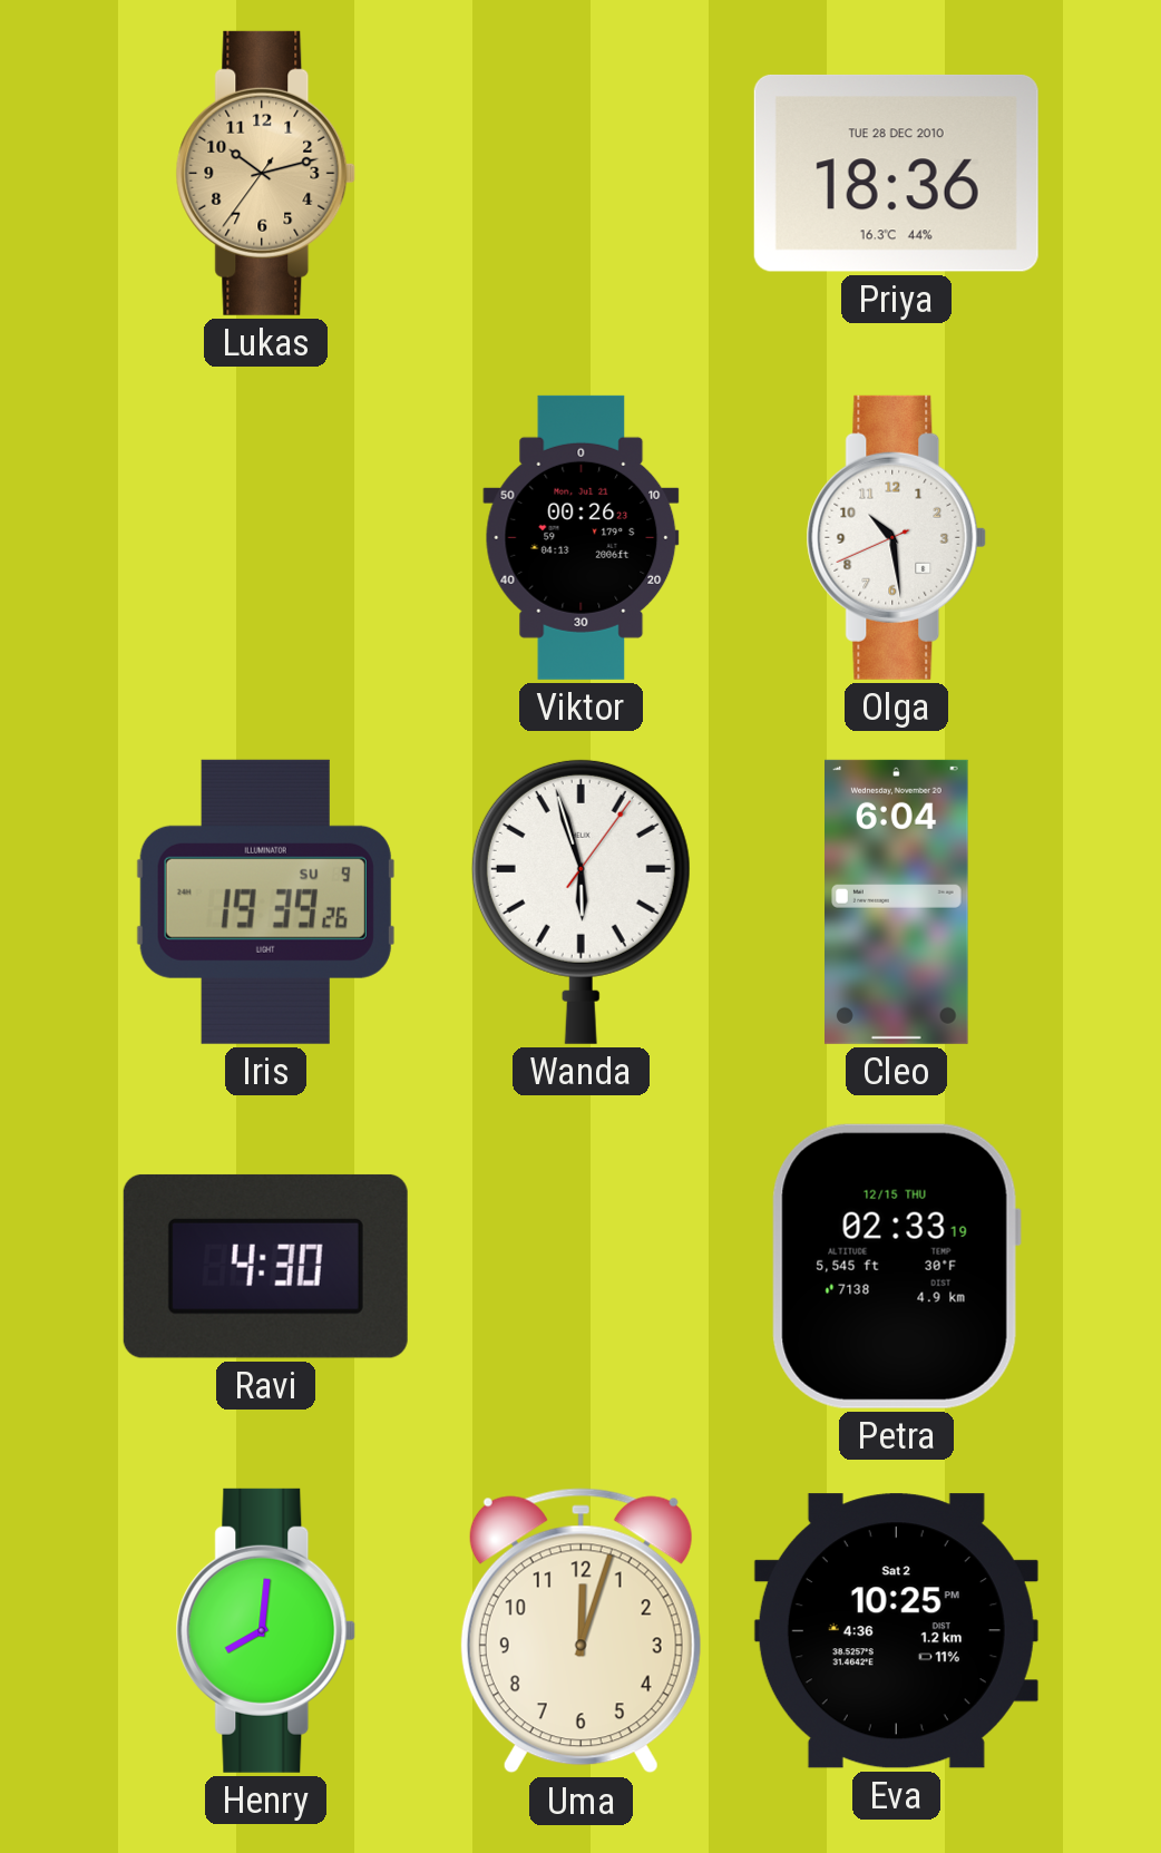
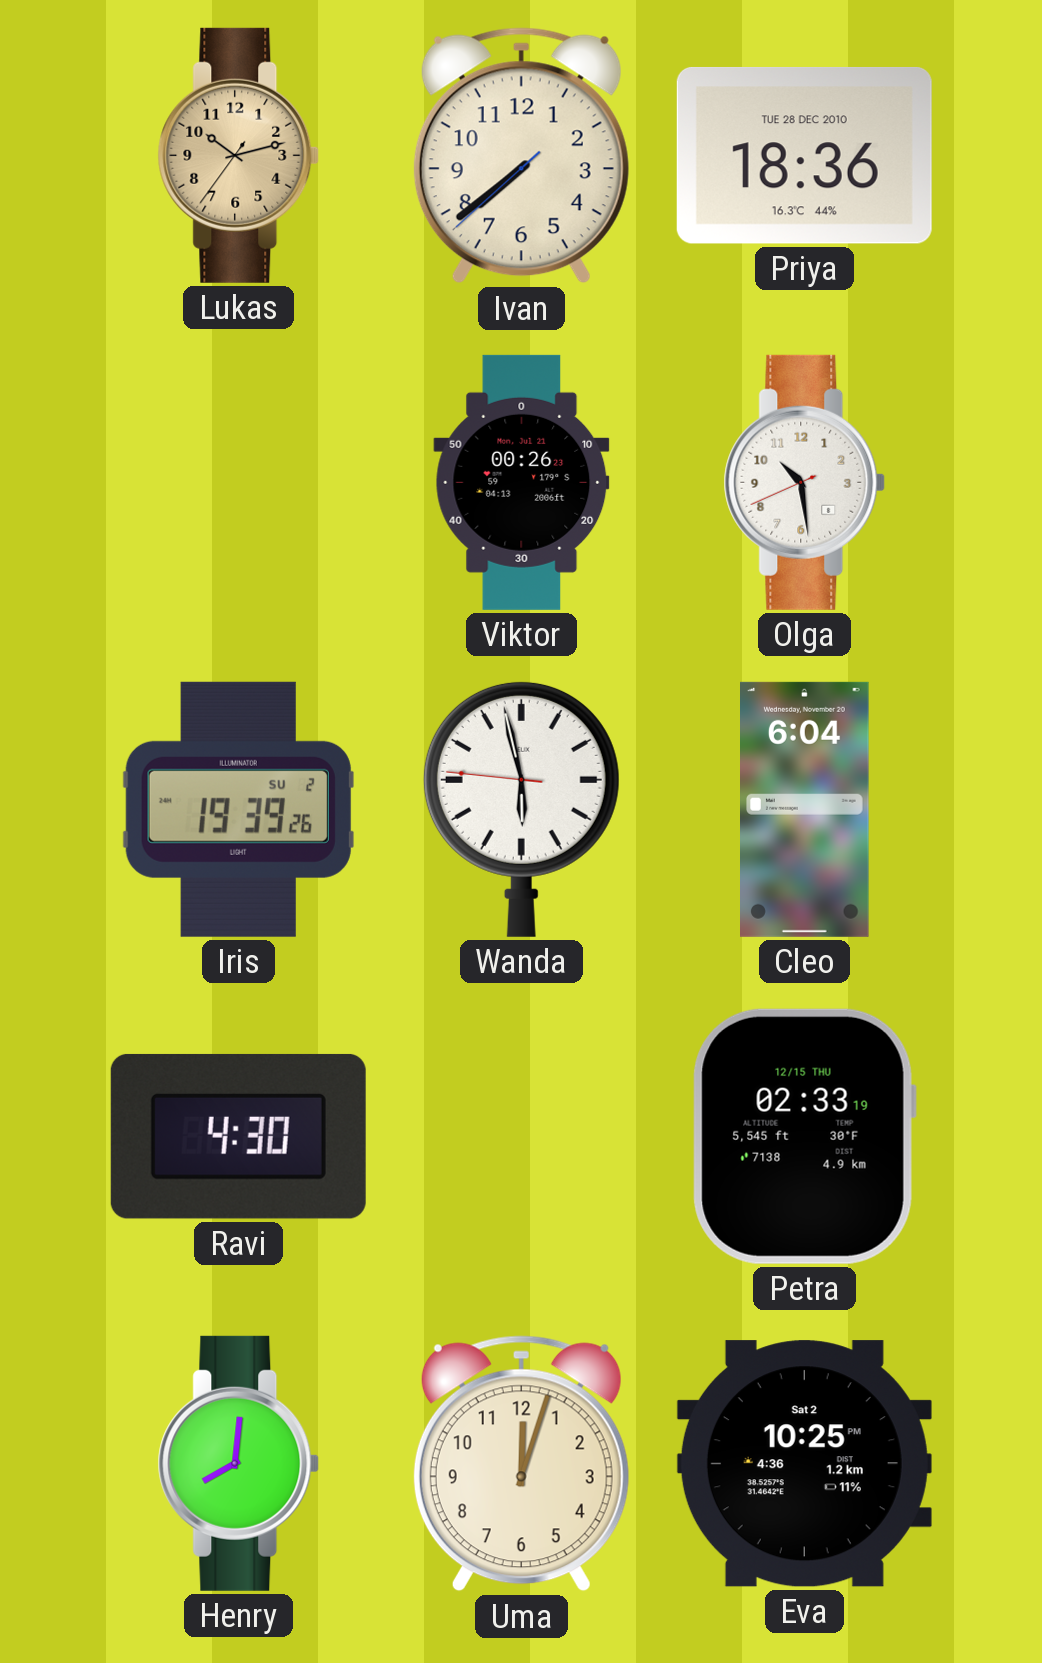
Ivan: none -> 7:38
Iris date: SU 9 -> SU 2
Wanda: 5:57:06 -> 5:57:46
